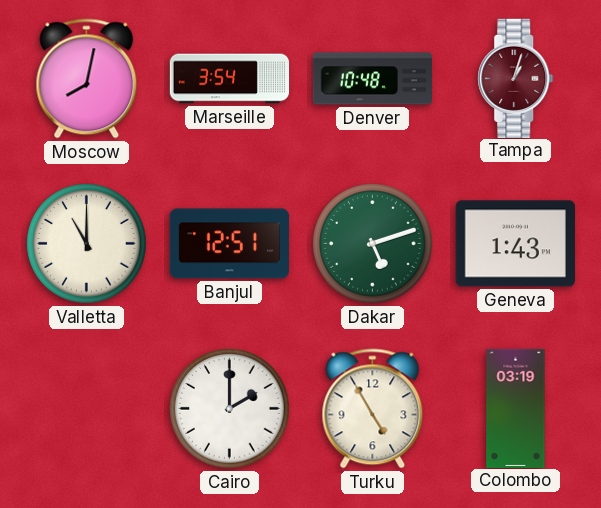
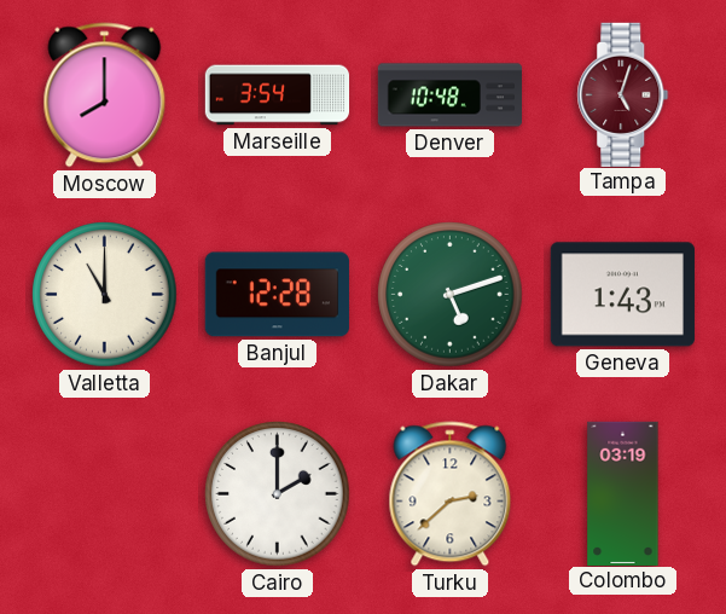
Moscow: 8:02 -> 8:00
Tampa: 1:03 -> 5:03
Banjul: 12:51 -> 12:28
Turku: 4:55 -> 2:38
